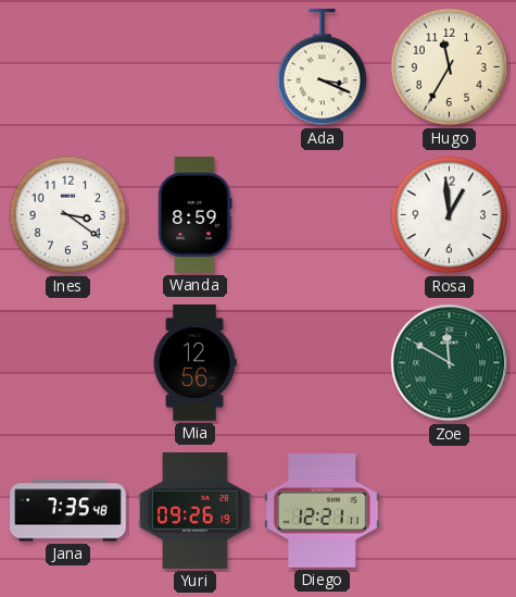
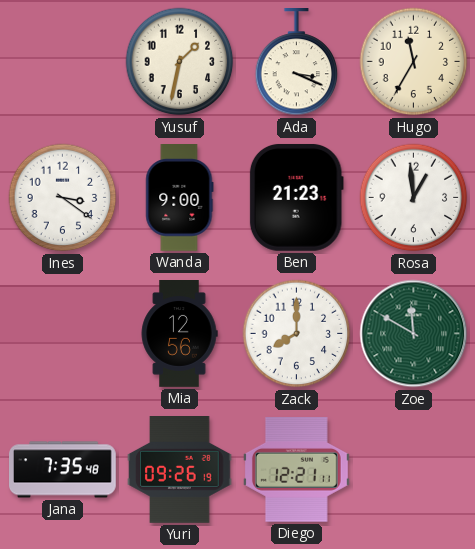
Yusuf: none -> 1:32
Wanda: 8:59 -> 9:00
Ben: none -> 21:23
Zack: none -> 8:00
